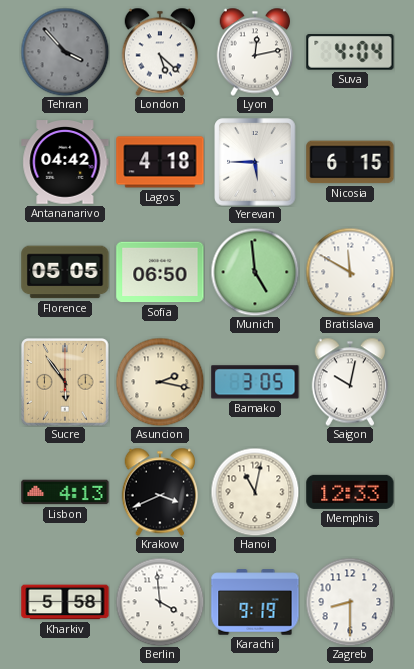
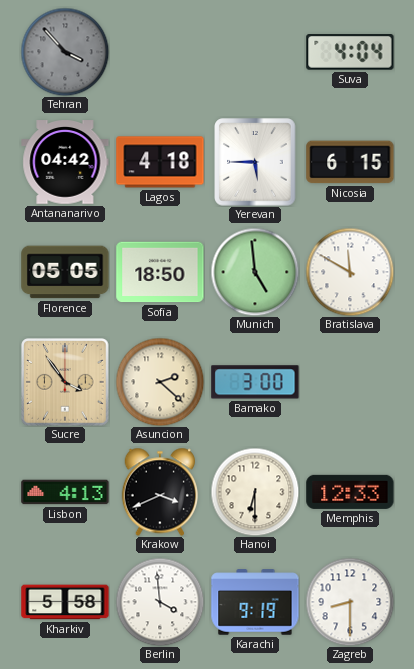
London: 5:22 -> none
Lyon: 12:13 -> none
Sofia: 06:50 -> 18:50
Sucre: 5:54 -> 3:54
Asuncion: 2:17 -> 2:22
Bamako: 3:05 -> 3:00
Saigon: 10:02 -> none
Hanoi: 11:02 -> 6:30
